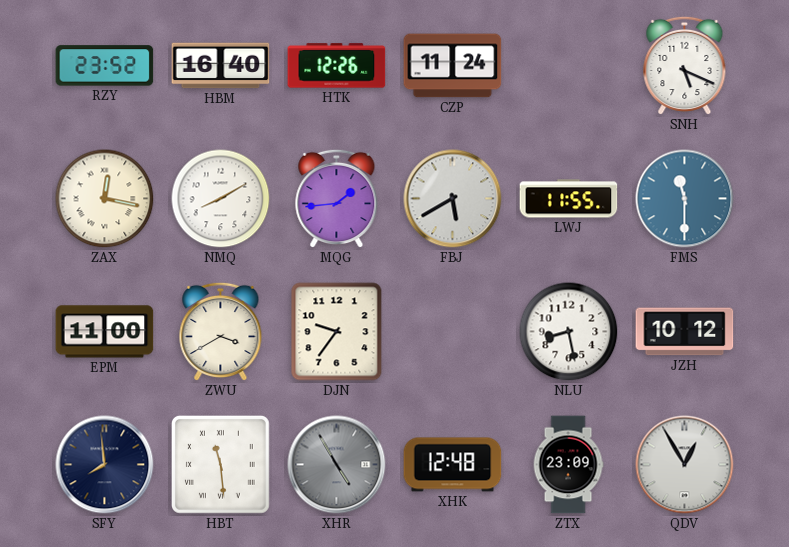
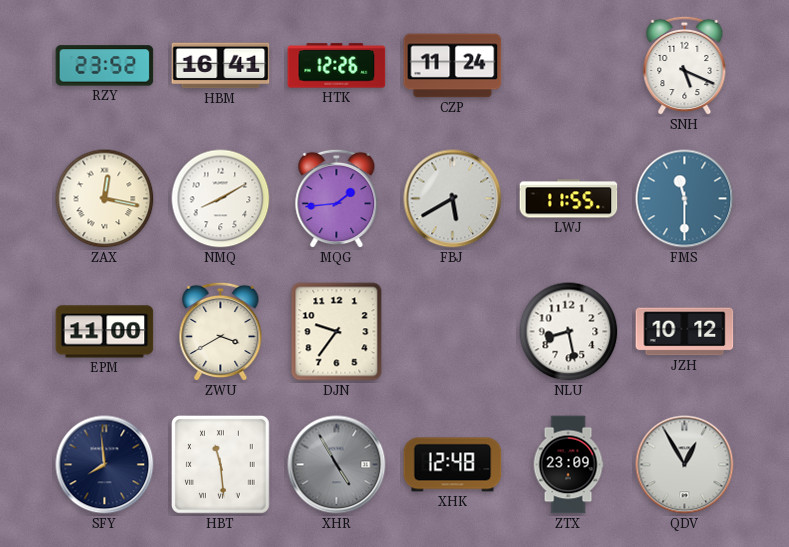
HBM: 16:40 -> 16:41
